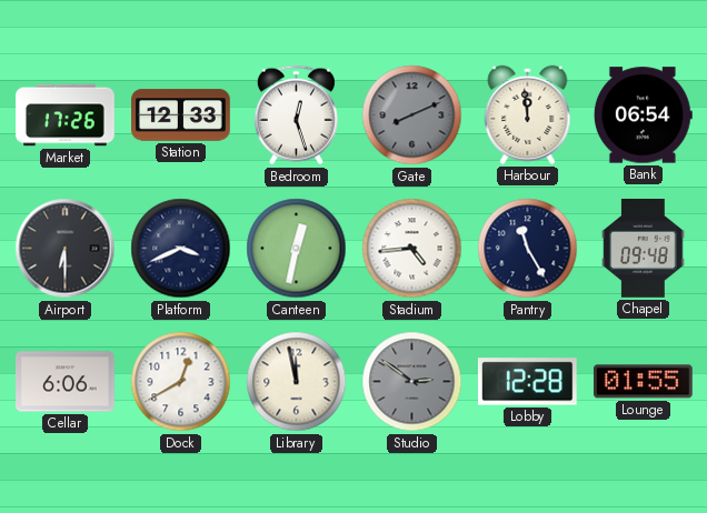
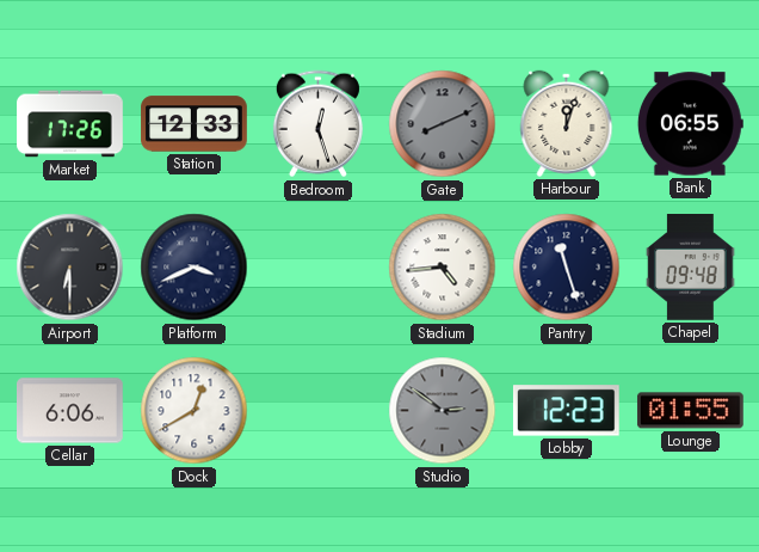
Harbour: 11:59 -> 12:03
Bank: 06:54 -> 06:55
Canteen: 12:32 -> none
Pantry: 11:25 -> 11:27
Library: 11:58 -> none
Lobby: 12:28 -> 12:23
